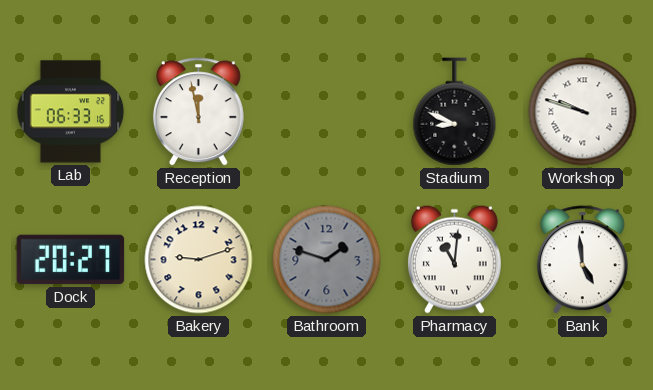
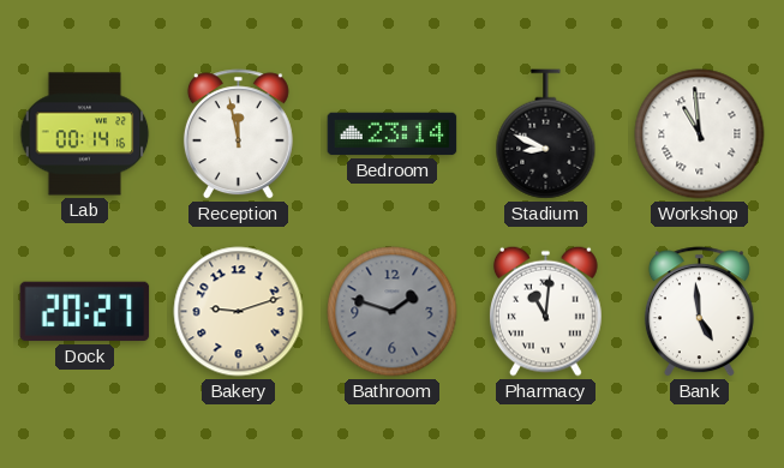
Lab: 06:33 -> 00:14
Bedroom: none -> 23:14
Workshop: 9:48 -> 10:59
